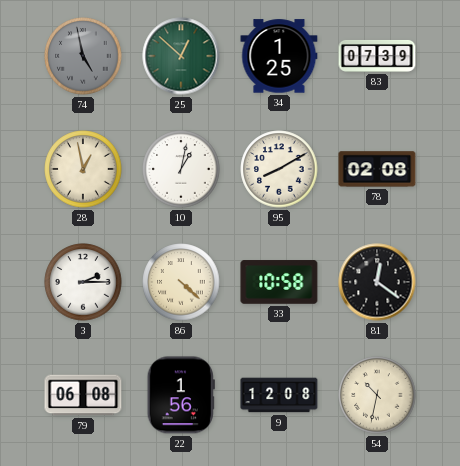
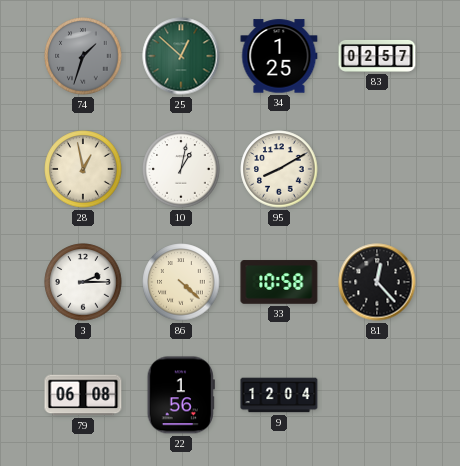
74: 4:58 -> 1:33
83: 07:39 -> 02:57
78: 02:08 -> none
81: 12:21 -> 12:23
9: 12:08 -> 12:04
54: 10:32 -> none
